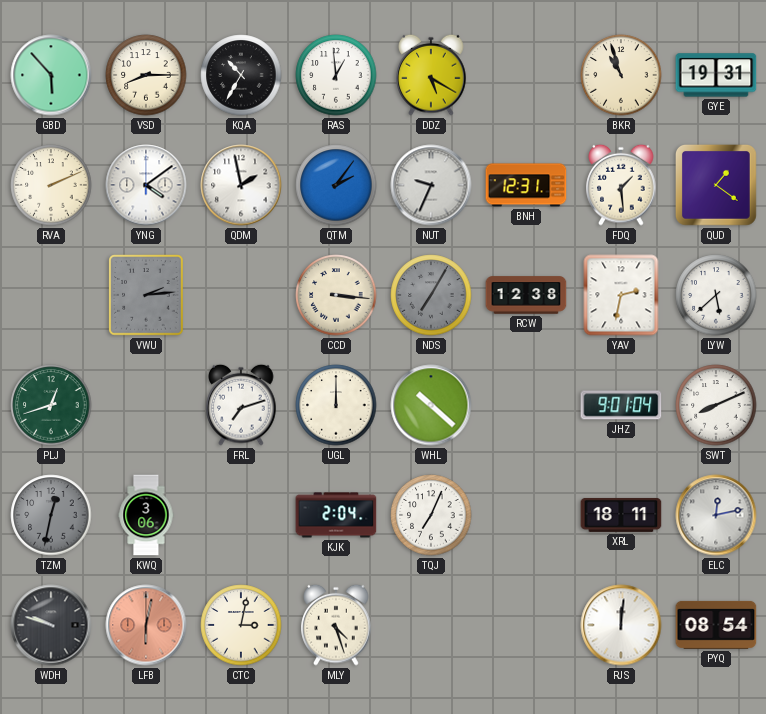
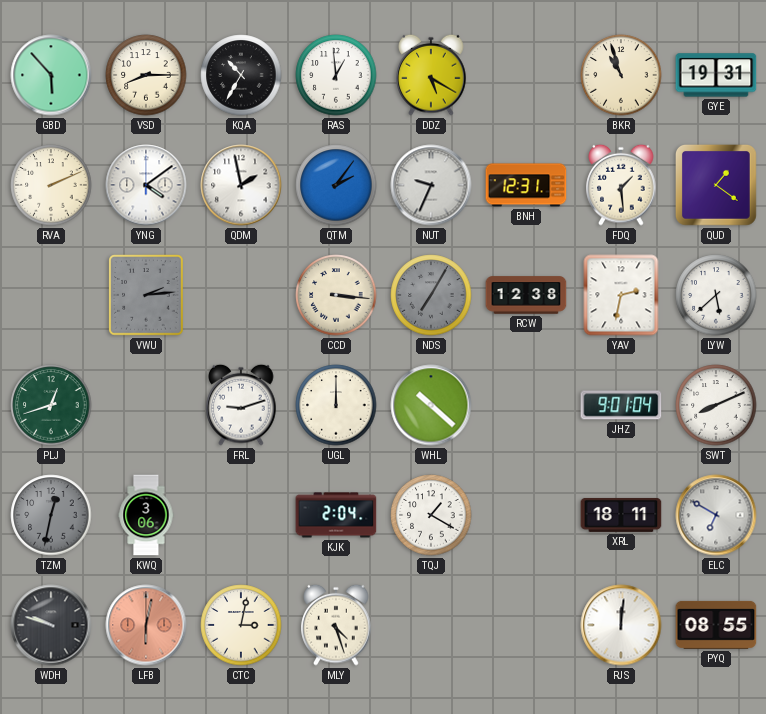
FRL: 7:12 -> 9:12
TQJ: 7:04 -> 1:20
ELC: 12:13 -> 6:50
PYQ: 08:54 -> 08:55
